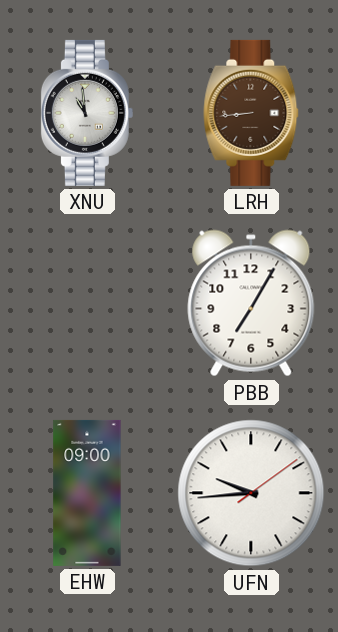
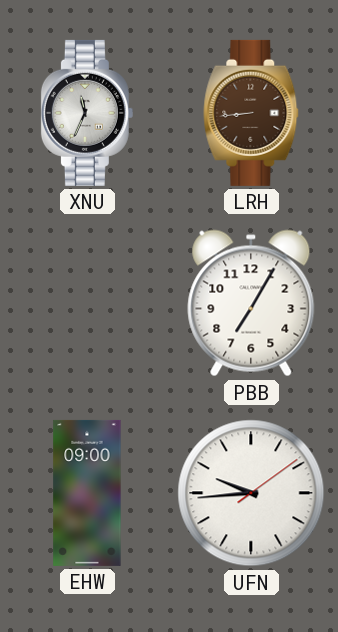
XNU: 10:59 -> 11:34
